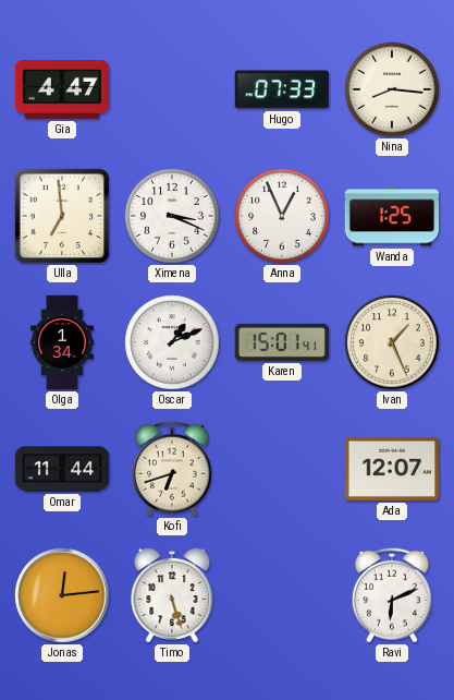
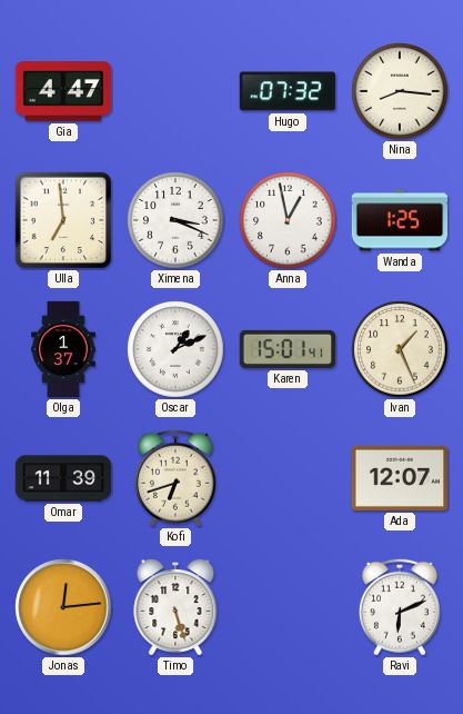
Hugo: 07:33 -> 07:32
Anna: 12:56 -> 12:58
Olga: 1:34 -> 1:37
Omar: 11:44 -> 11:39
